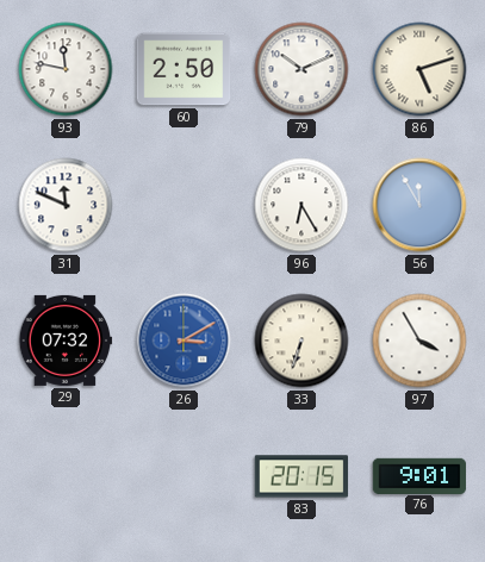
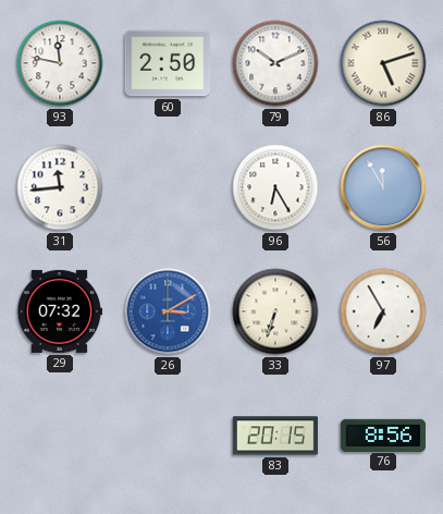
31: 11:49 -> 11:44
97: 3:55 -> 6:55
76: 9:01 -> 8:56
